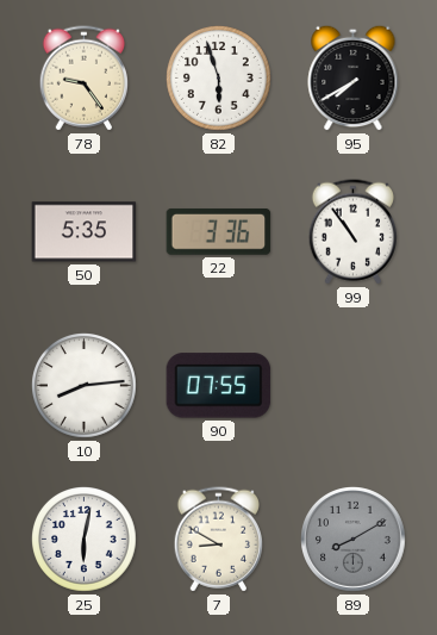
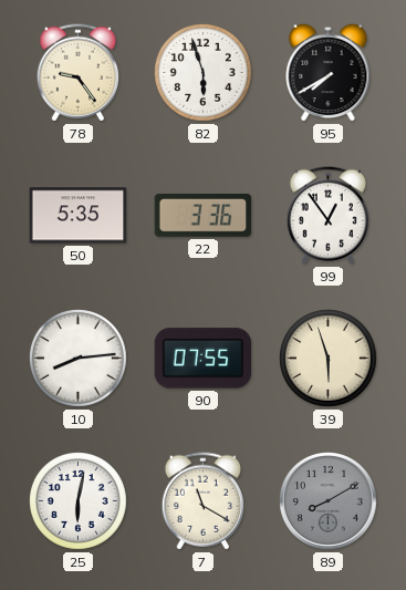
99: 10:54 -> 12:54
39: none -> 5:57
7: 8:50 -> 11:20
